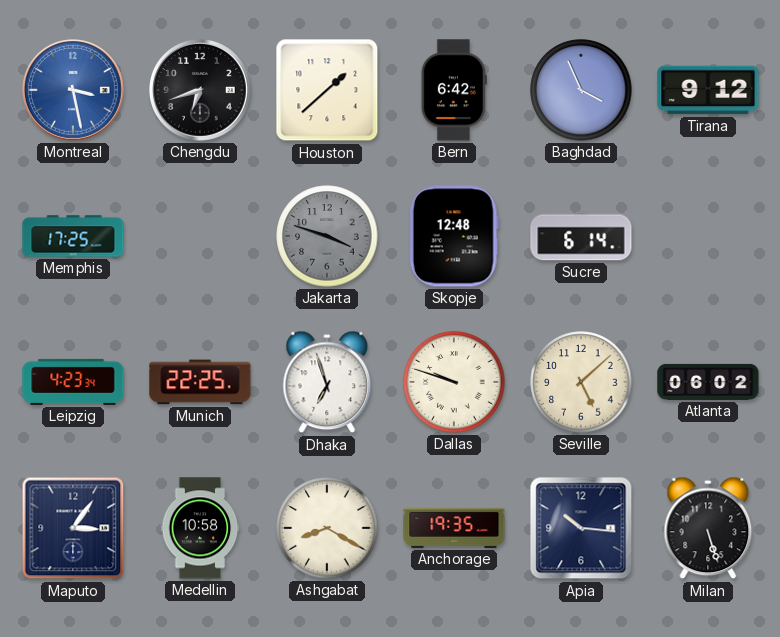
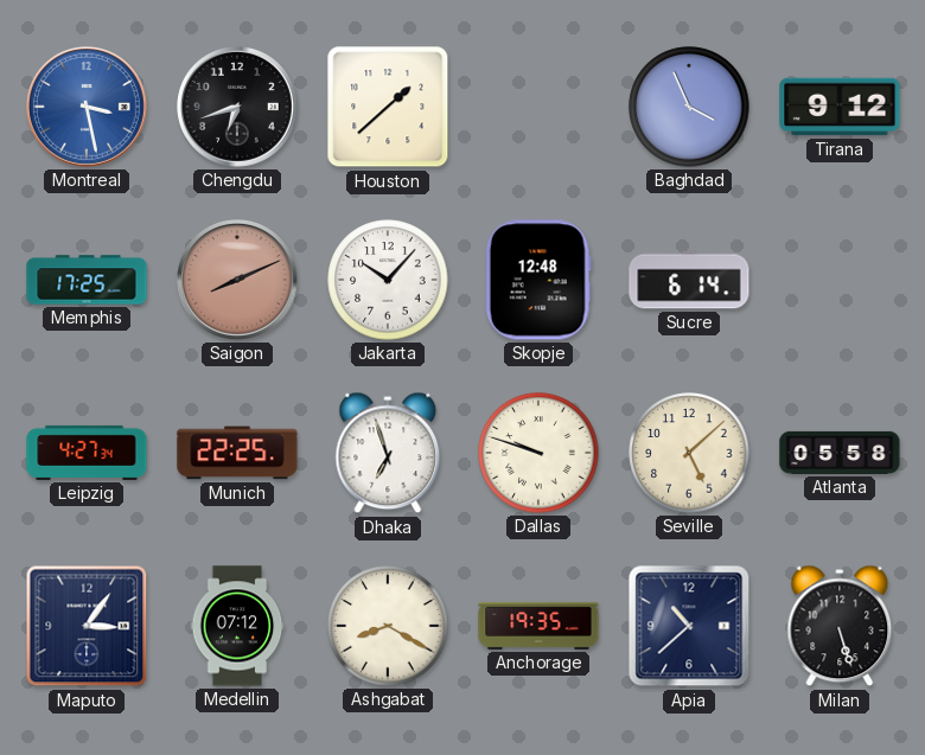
Bern: 6:42 -> none
Saigon: none -> 8:11
Jakarta: 3:48 -> 10:07
Jakarta dial: grey -> white
Leipzig: 4:23 -> 4:27
Atlanta: 06:02 -> 05:58
Medellin: 10:58 -> 07:12
Apia: 10:16 -> 10:38
